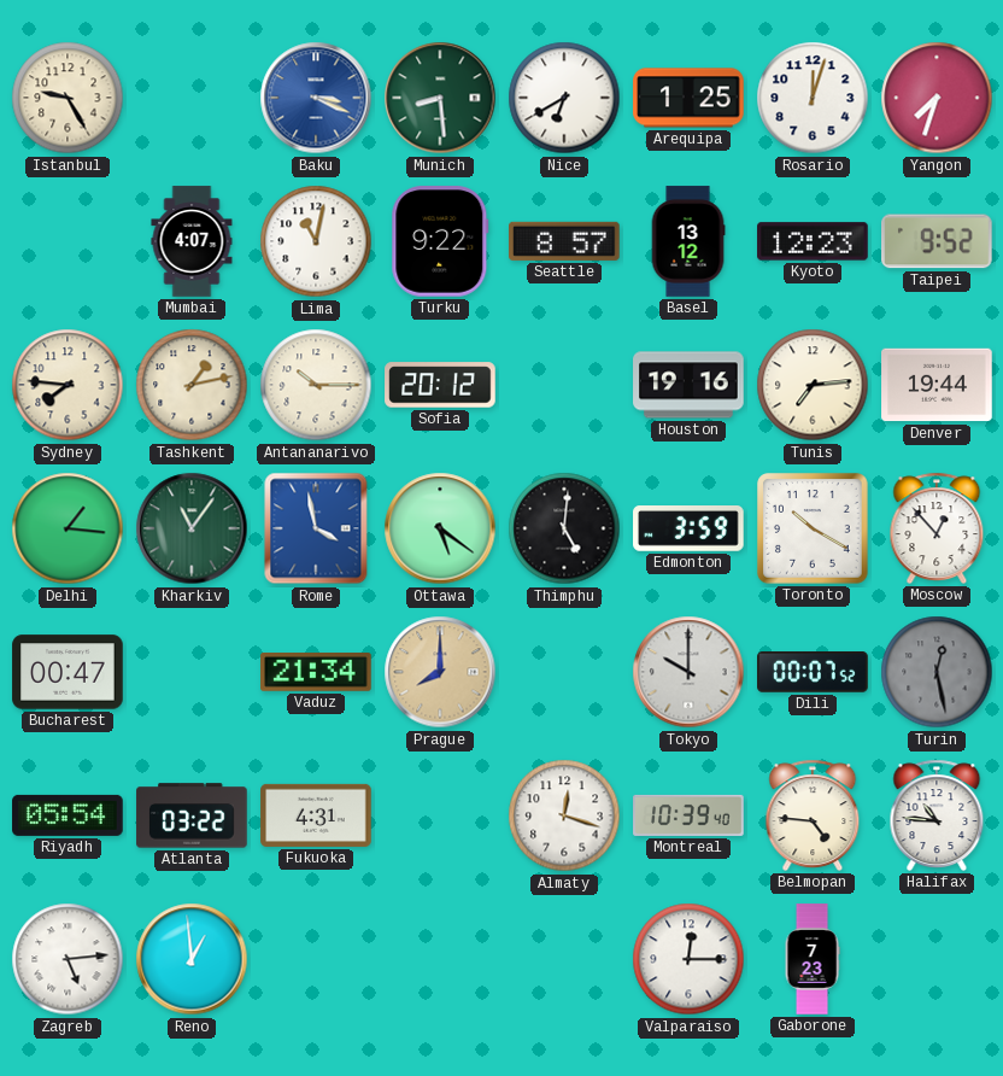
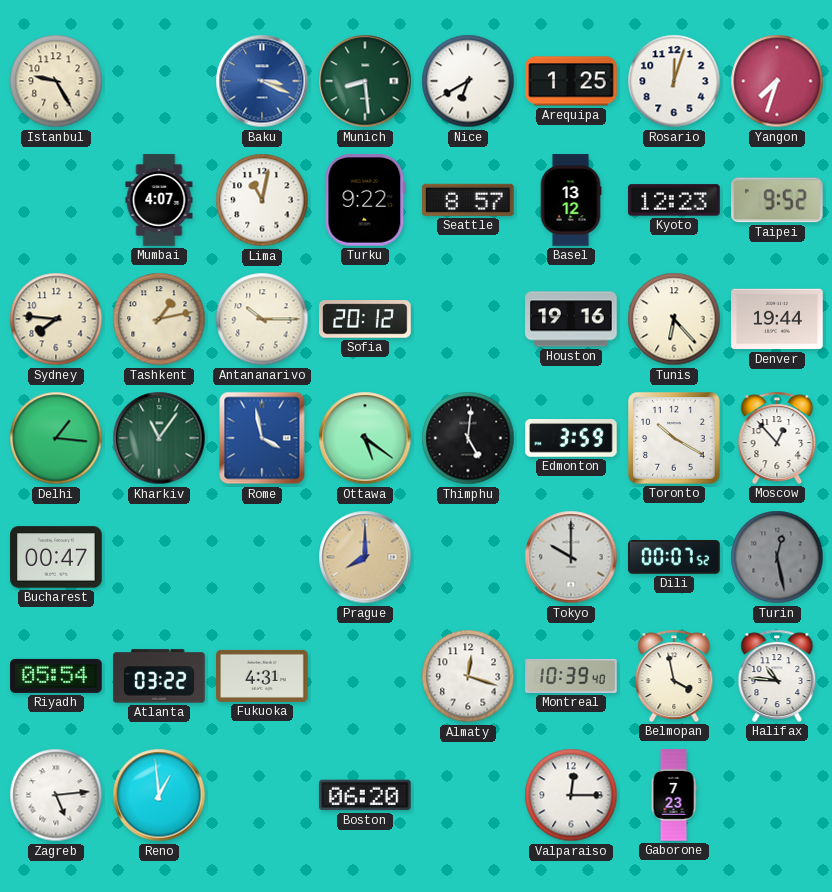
Tunis: 7:14 -> 6:23
Vaduz: 21:34 -> none
Belmopan: 4:46 -> 3:58
Boston: none -> 06:20
